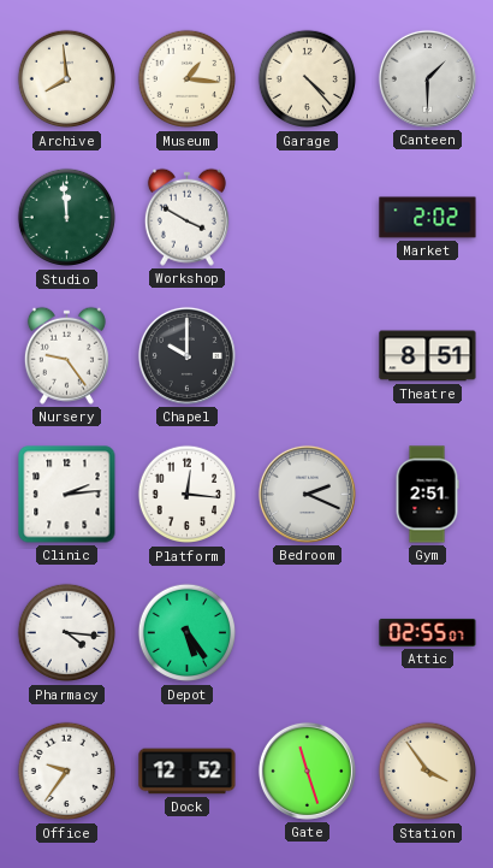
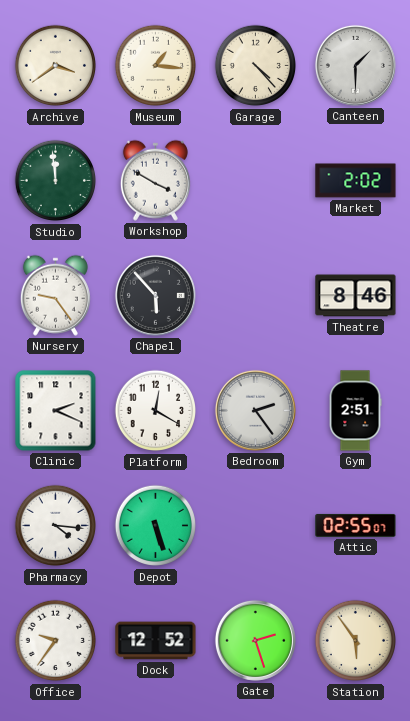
Archive: 7:59 -> 3:39
Chapel: 10:00 -> 5:53
Theatre: 8:51 -> 8:46
Clinic: 2:14 -> 2:19
Platform: 12:16 -> 12:20
Bedroom: 2:19 -> 2:24
Depot: 5:24 -> 5:27
Gate: 11:27 -> 2:27
Station: 3:54 -> 5:54
